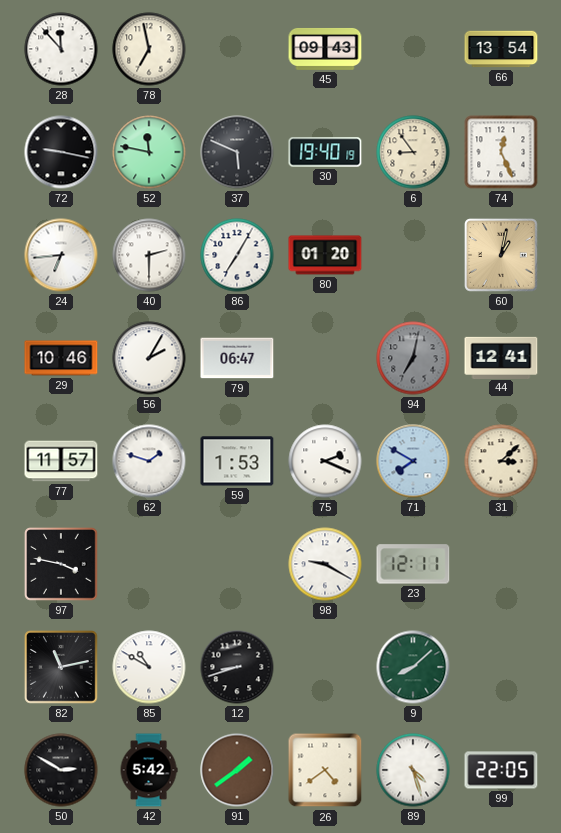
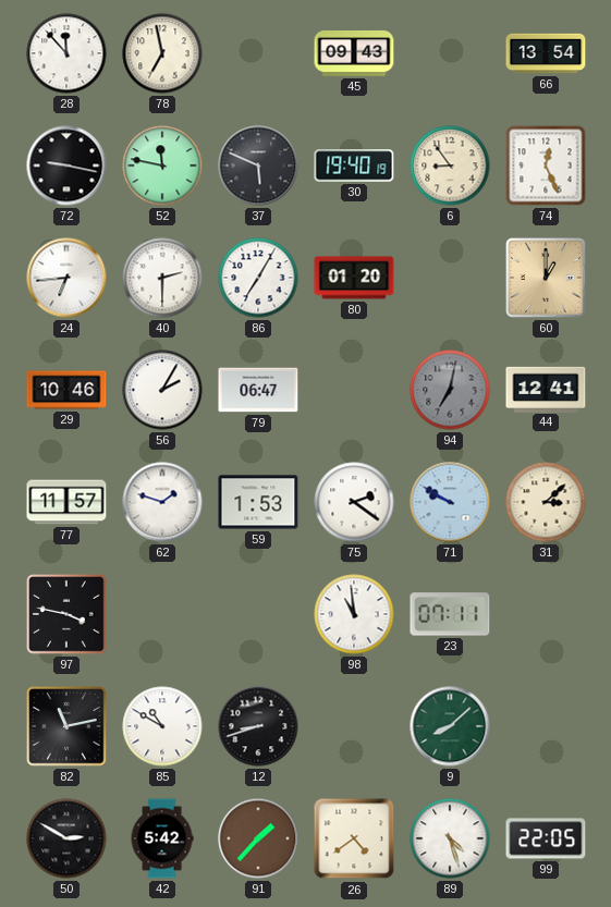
60: 1:02 -> 1:00
75: 2:19 -> 2:21
71: 7:50 -> 9:50
98: 9:20 -> 10:59
23: 12:11 -> 07:11
91: 1:39 -> 1:37
